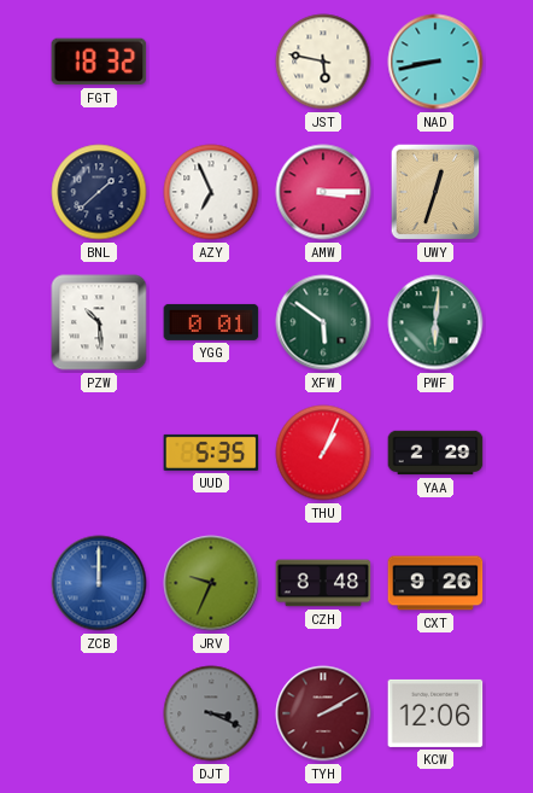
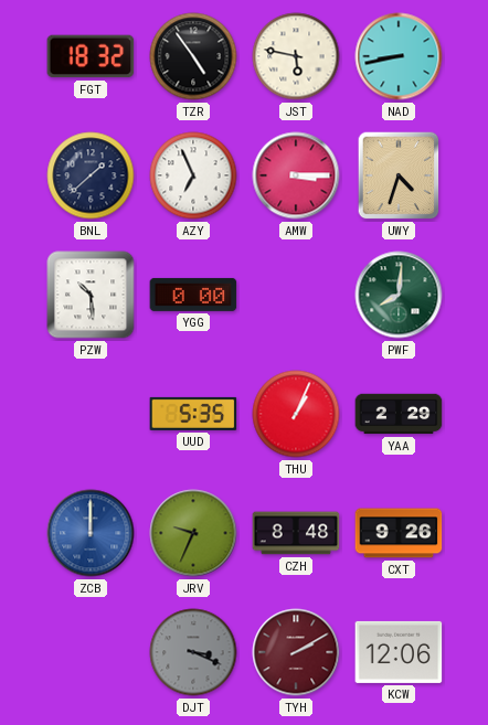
TZR: none -> 4:54
UWY: 12:33 -> 4:33
YGG: 0:01 -> 0:00
XFW: 5:51 -> none
PWF: 6:01 -> 8:01
